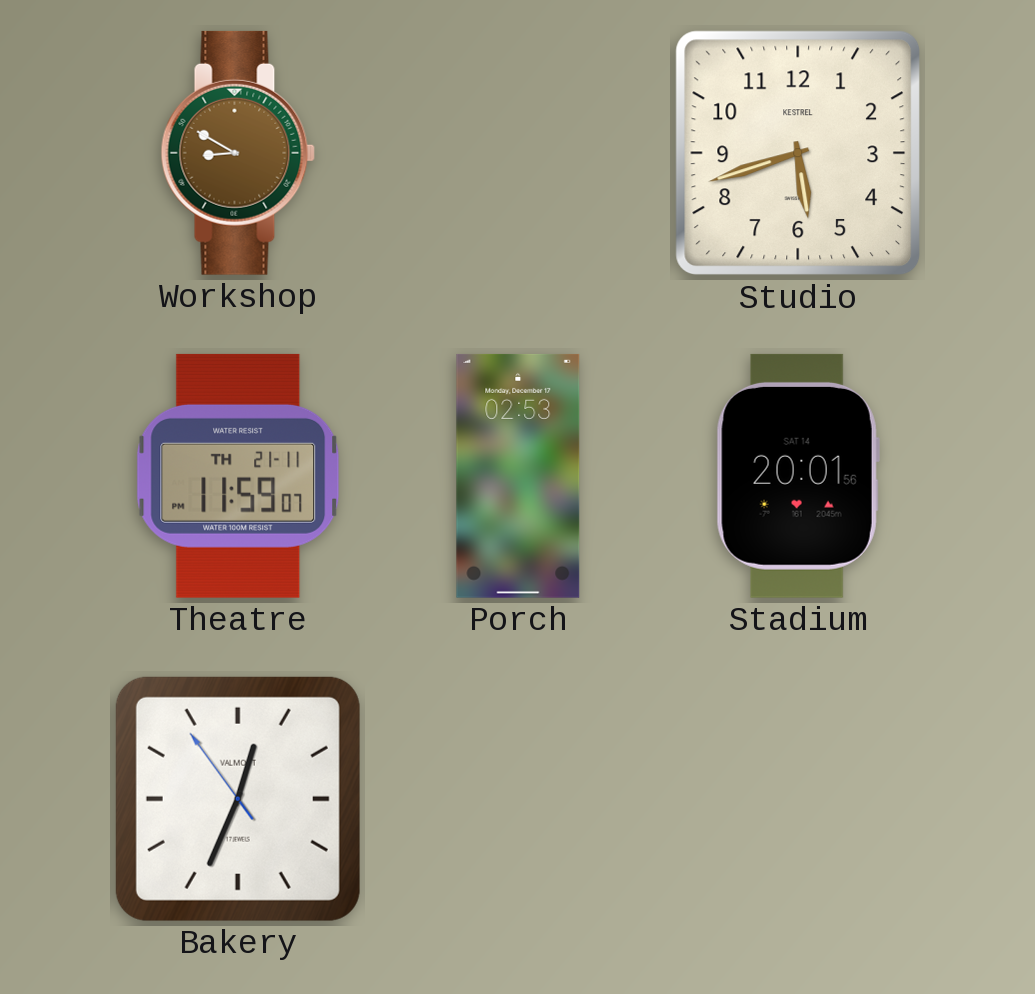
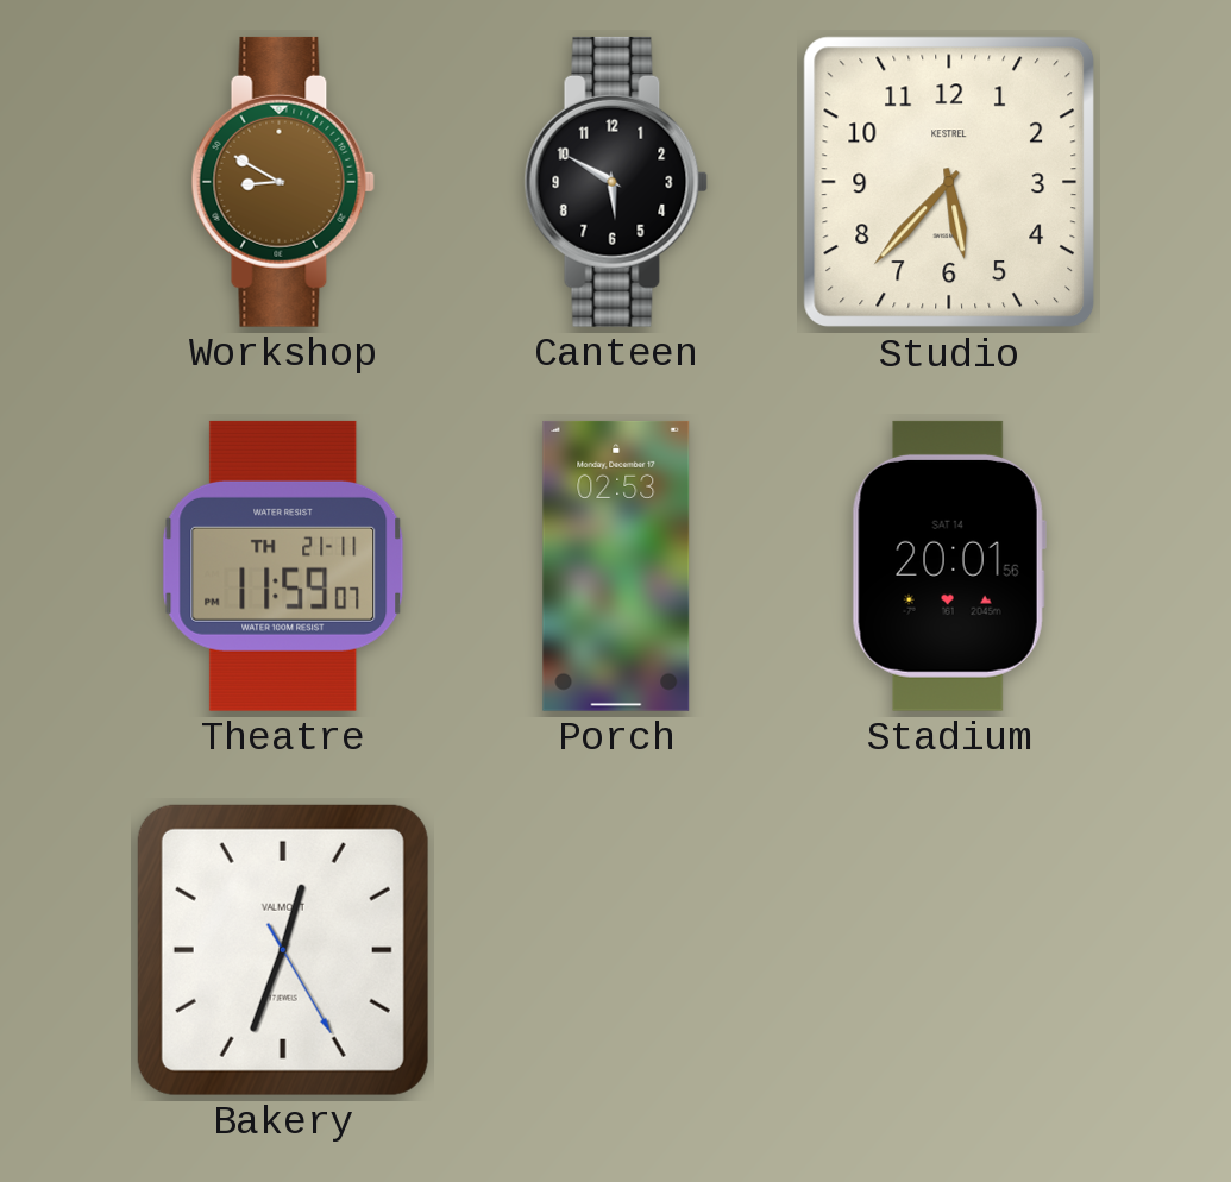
Canteen: none -> 5:50
Studio: 5:42 -> 5:37
Bakery: 12:33:54 -> 12:33:25
